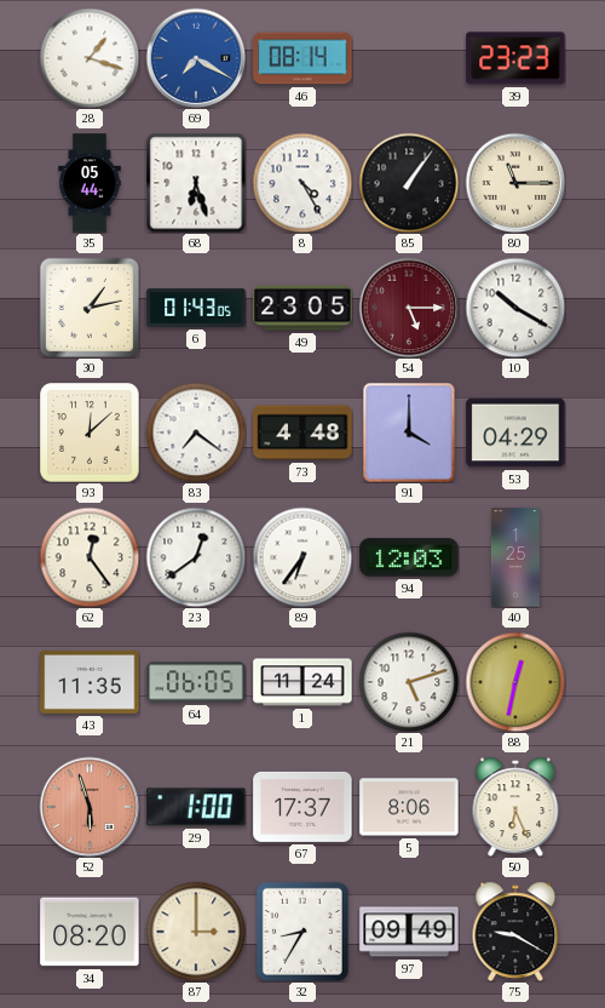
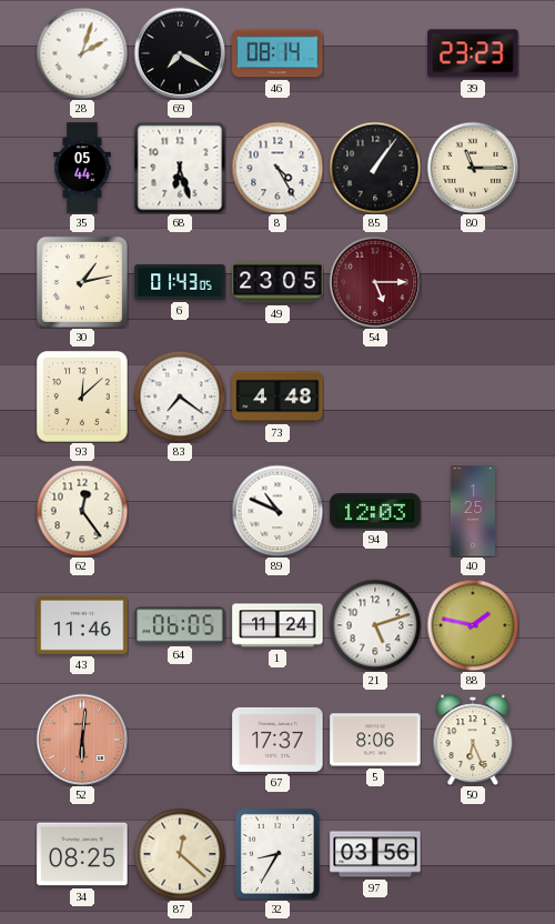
28: 1:18 -> 2:03
69 dial: blue -> black
10: 10:20 -> none
91: 4:00 -> none
53: 04:29 -> none
23: 12:39 -> none
89: 6:36 -> 10:49
43: 11:35 -> 11:46
88: 12:32 -> 1:47
52: 5:57 -> 6:01
29: 1:00 -> none
34: 08:20 -> 08:25
87: 3:00 -> 12:22
97: 09:49 -> 03:56
75: 9:20 -> none
